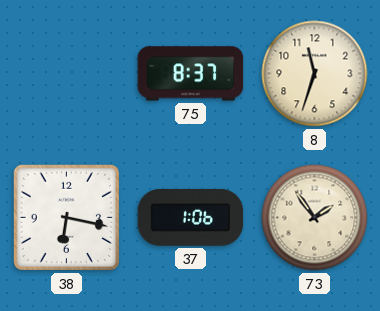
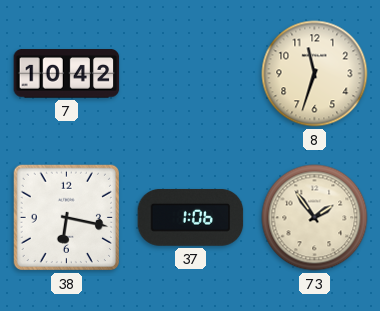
7: none -> 10:42
75: 8:37 -> none
